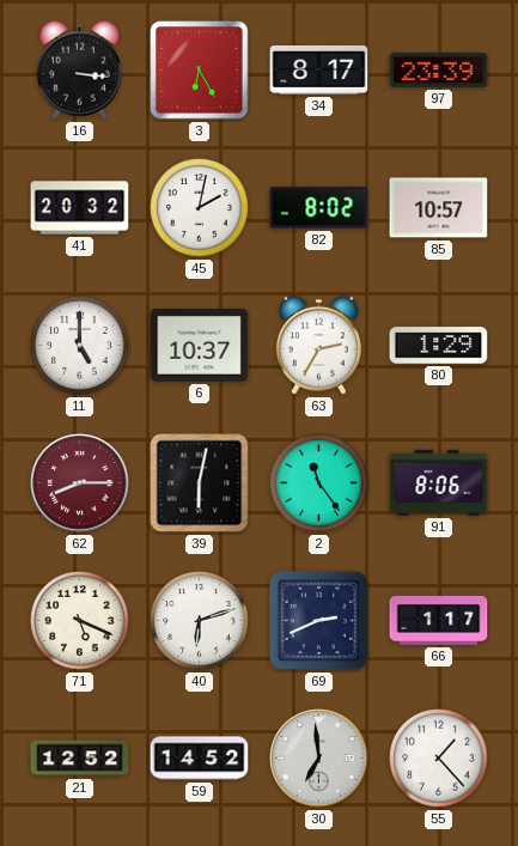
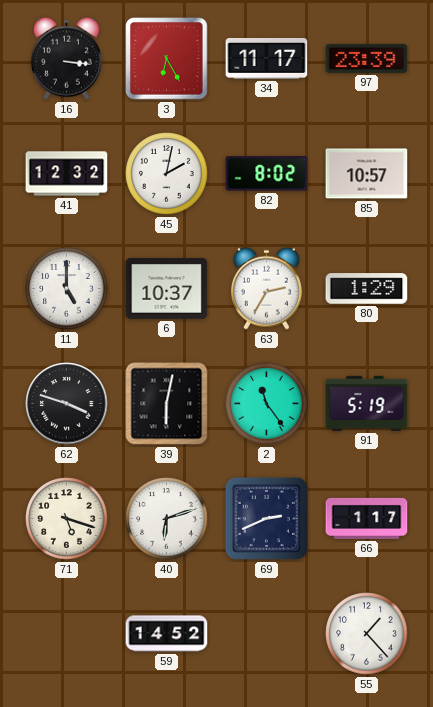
34: 8:17 -> 11:17
41: 20:32 -> 12:32
62: 8:15 -> 3:48
62 dial: burgundy -> black
91: 8:06 -> 5:19
71: 5:19 -> 5:18
21: 12:52 -> none
30: 6:59 -> none
